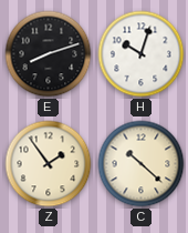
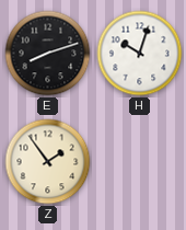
C: 10:22 -> none
